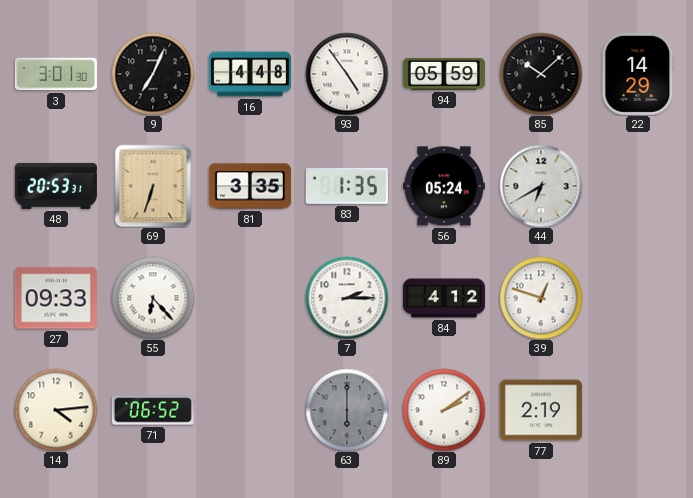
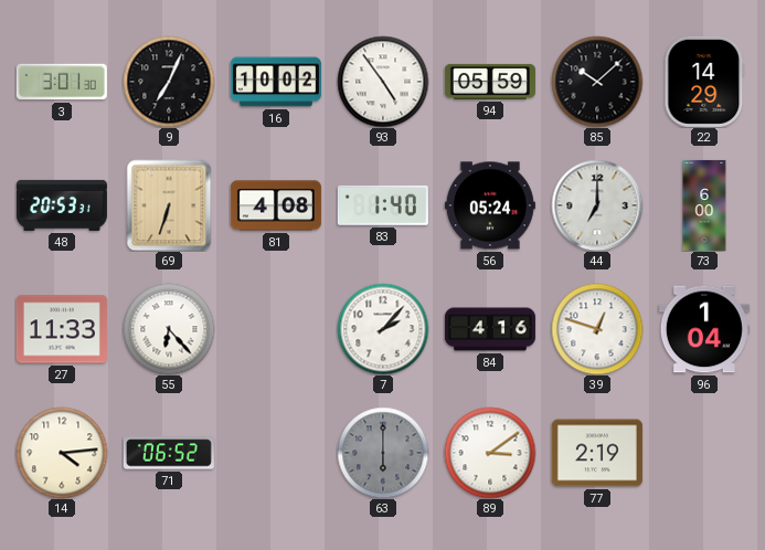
16: 4:48 -> 10:02
81: 3:35 -> 4:08
83: 1:35 -> 1:40
44: 6:40 -> 7:00
73: none -> 6:00
27: 09:33 -> 11:33
7: 2:15 -> 2:07
84: 4:12 -> 4:16
96: none -> 1:04
89: 2:09 -> 3:09
